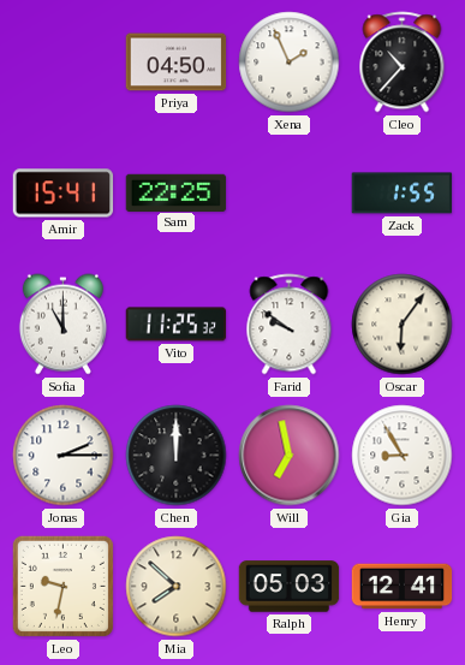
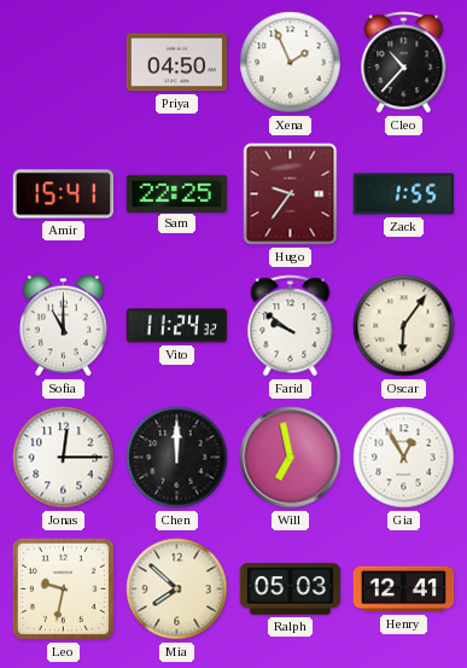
Hugo: none -> 9:36
Vito: 11:25 -> 11:24
Jonas: 2:15 -> 12:15
Gia: 8:55 -> 12:55
